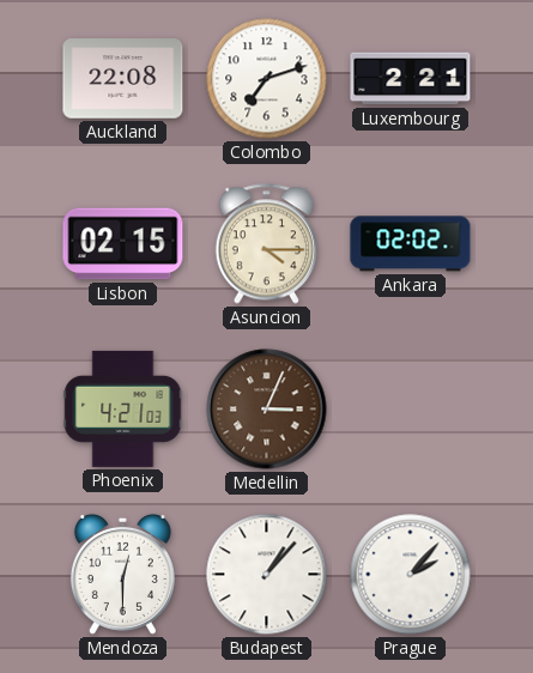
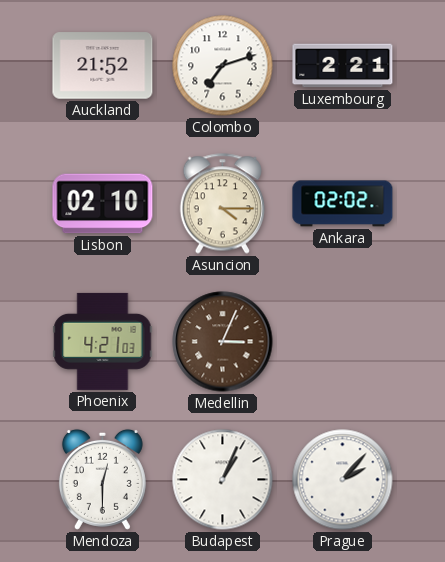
Auckland: 22:08 -> 21:52
Lisbon: 02:15 -> 02:10
Budapest: 1:07 -> 1:04
